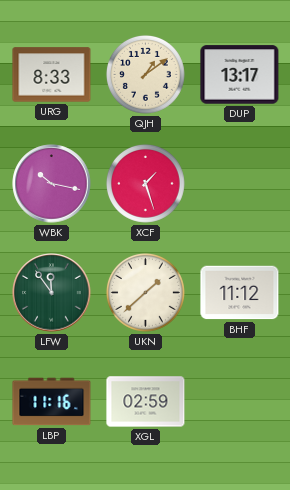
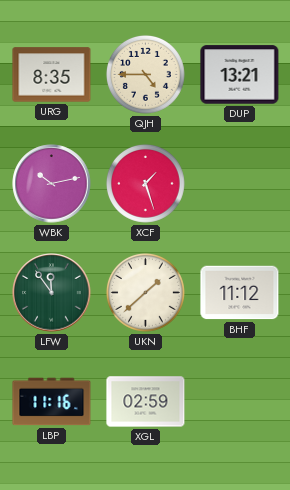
URG: 8:33 -> 8:35
QJH: 1:09 -> 4:45
DUP: 13:17 -> 13:21
WBK: 10:17 -> 10:13
